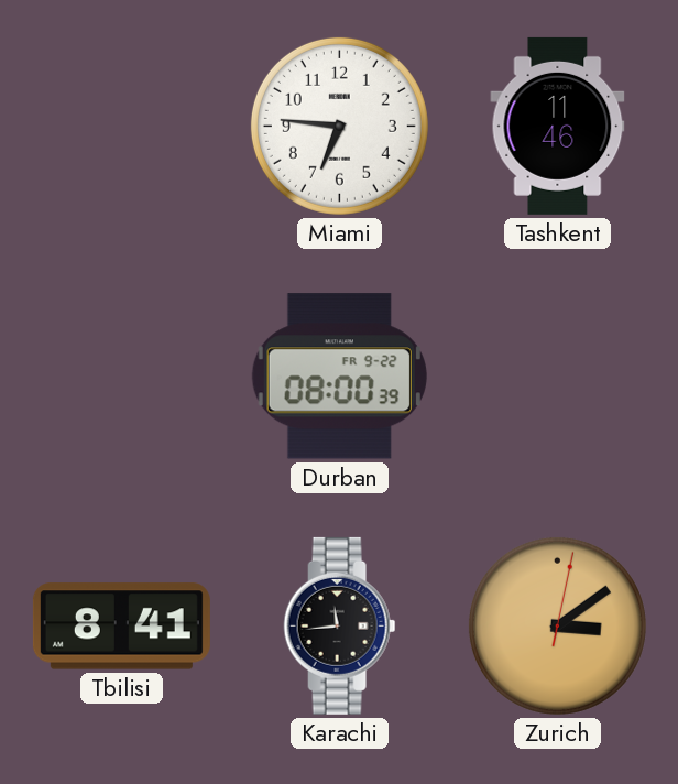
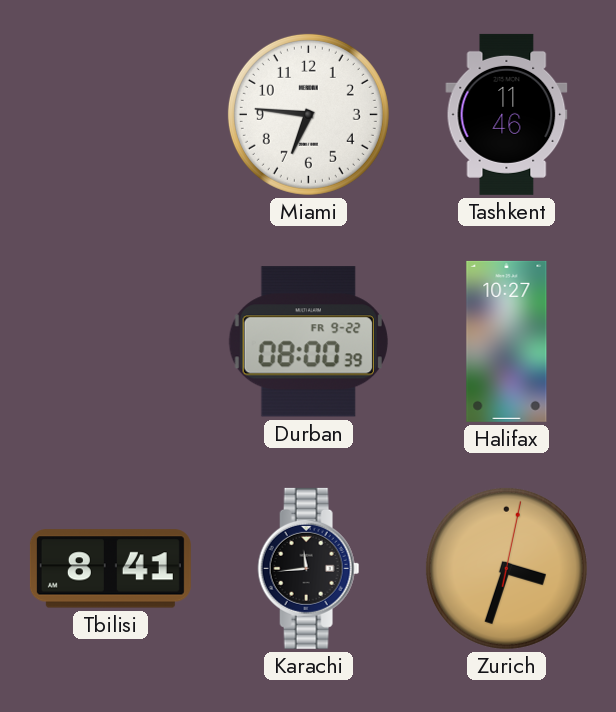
Halifax: none -> 10:27
Zurich: 3:09 -> 3:33
